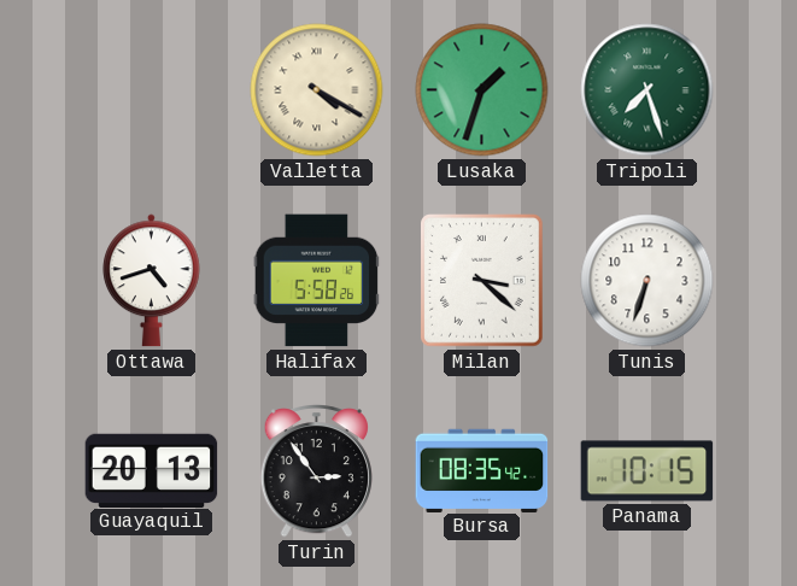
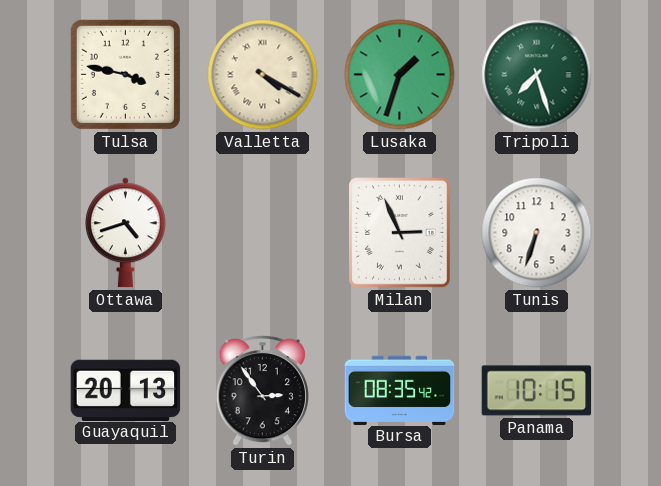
Tulsa: none -> 3:47
Halifax: 5:58 -> none
Milan: 3:22 -> 2:56
